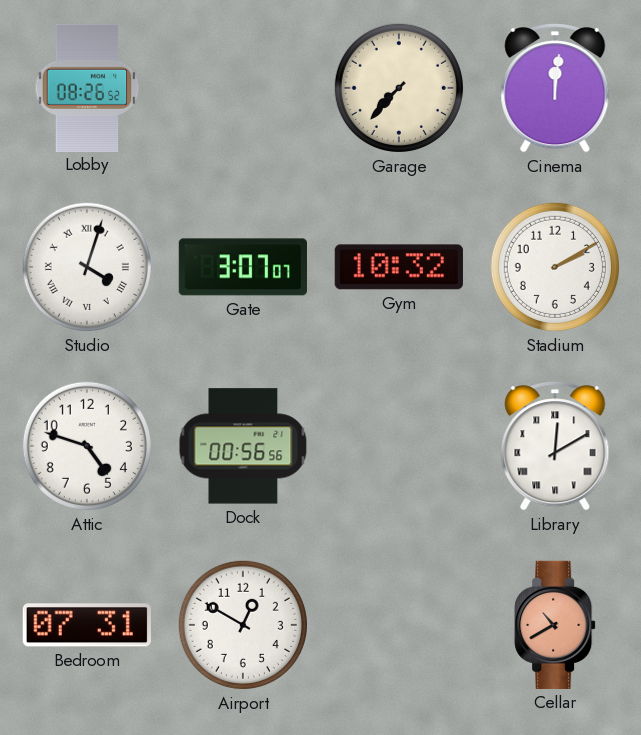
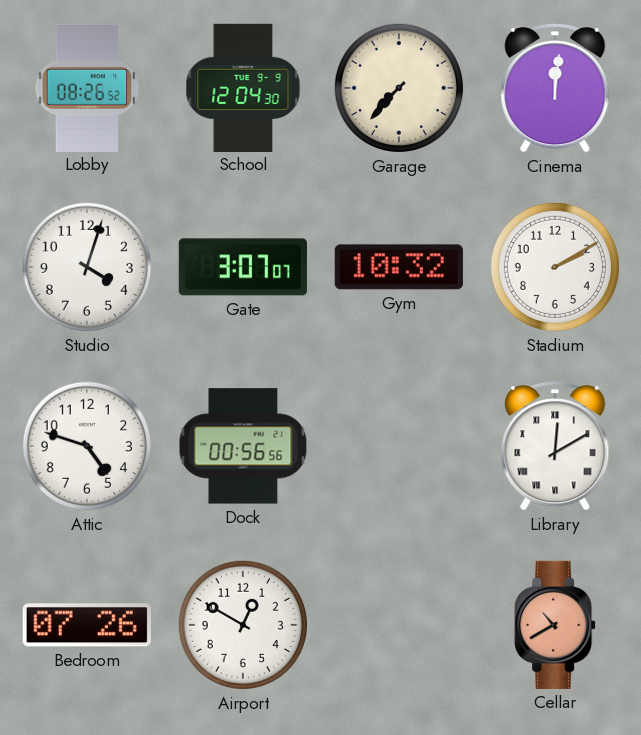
School: none -> 12:04
Studio numerals: Roman -> Arabic
Bedroom: 07:31 -> 07:26
